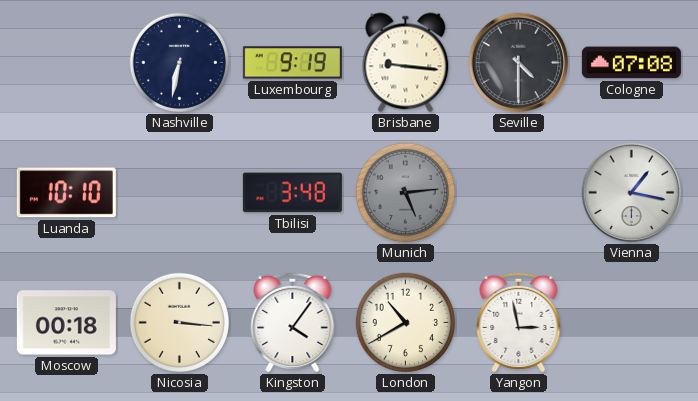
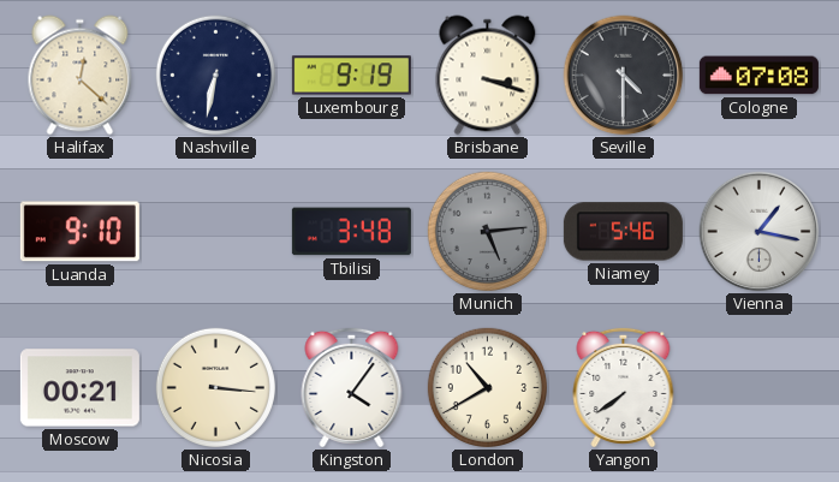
Halifax: none -> 12:22
Brisbane: 9:16 -> 3:18
Luanda: 10:10 -> 9:10
Niamey: none -> 5:46
Moscow: 00:18 -> 00:21
Yangon: 2:58 -> 7:39
